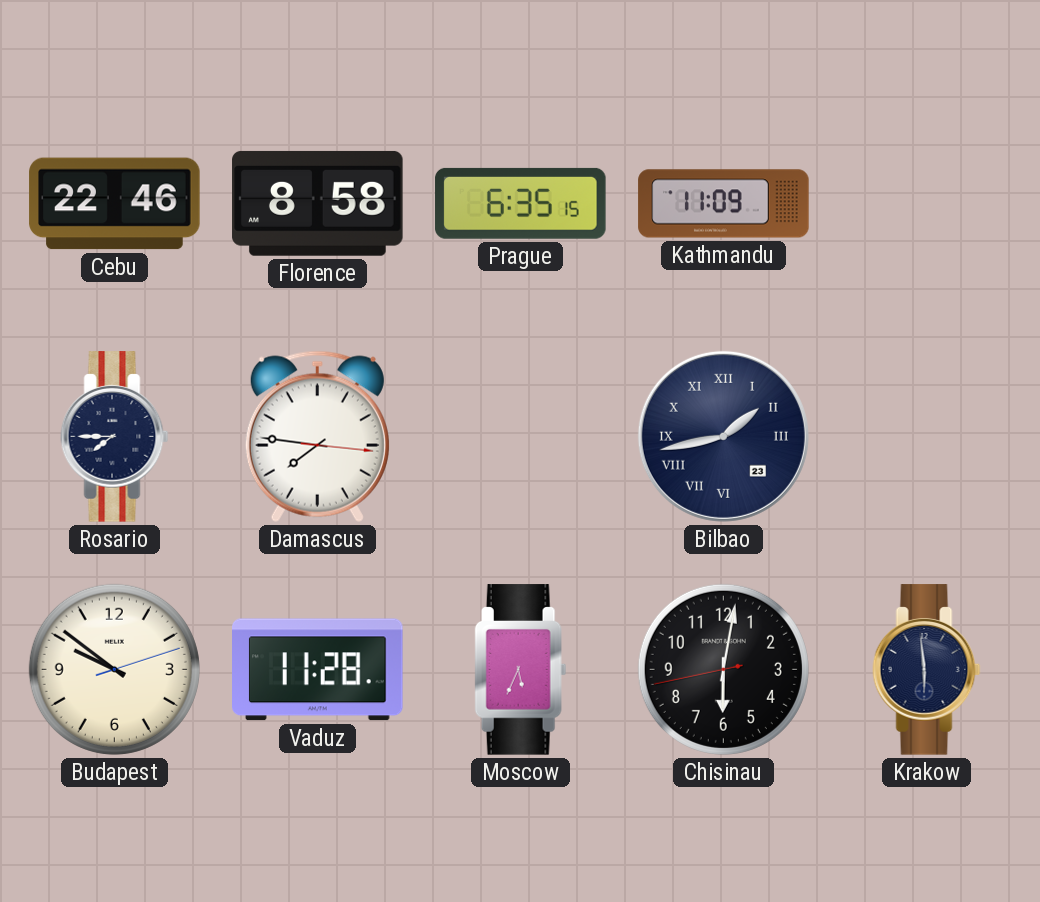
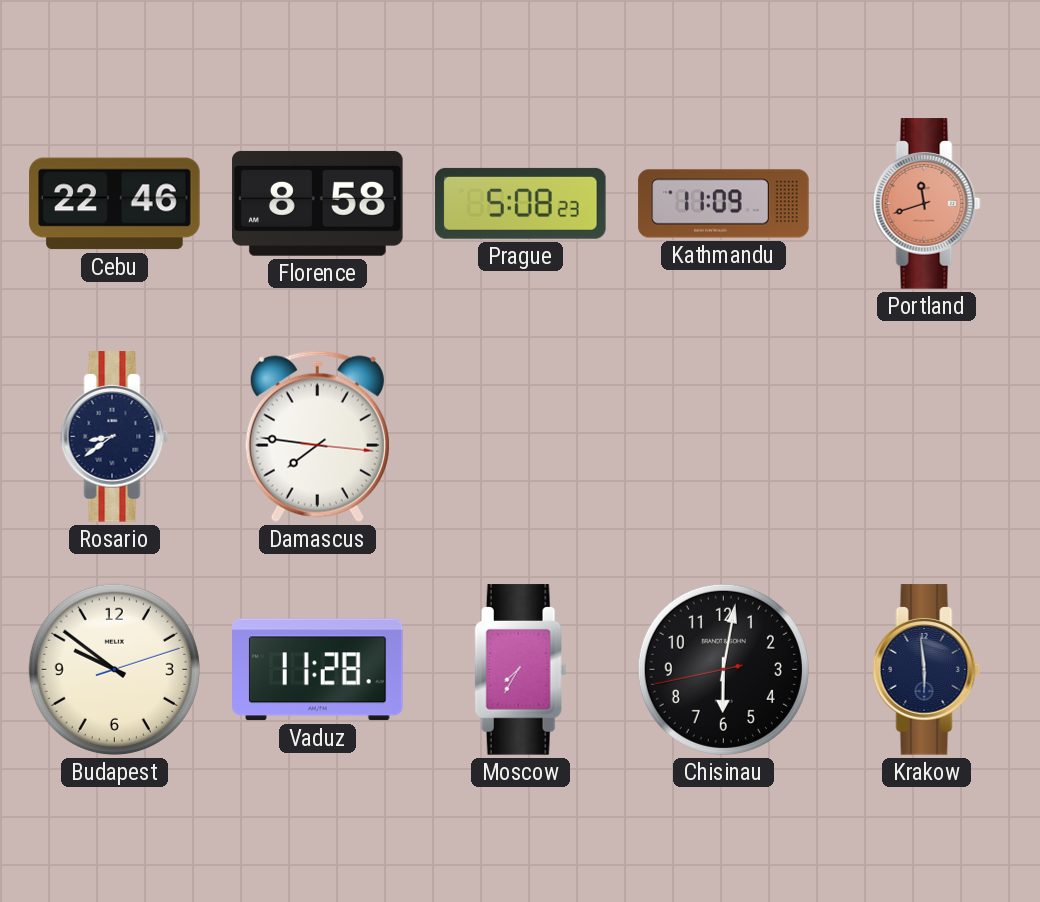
Prague: 6:35 -> 5:08
Portland: none -> 11:42
Rosario: 7:45 -> 8:39
Bilbao: 1:43 -> none
Moscow: 5:34 -> 7:35
